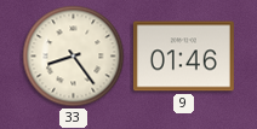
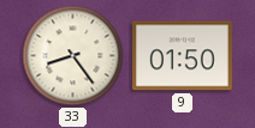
9: 01:46 -> 01:50
